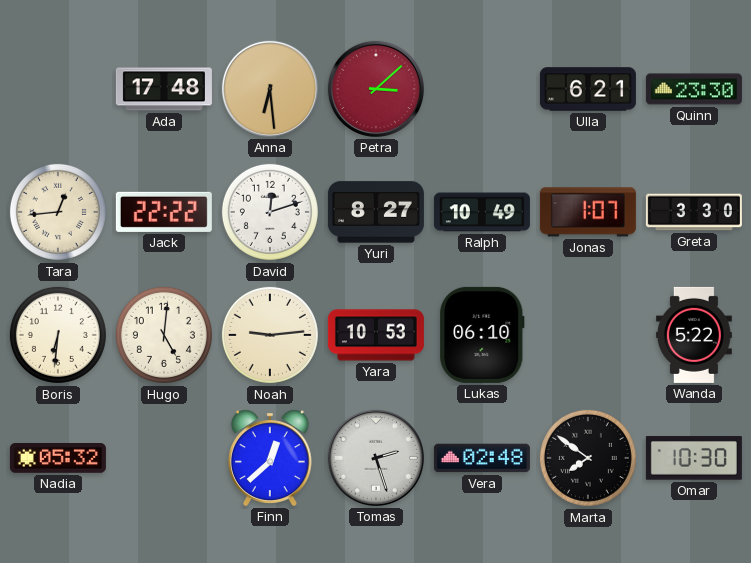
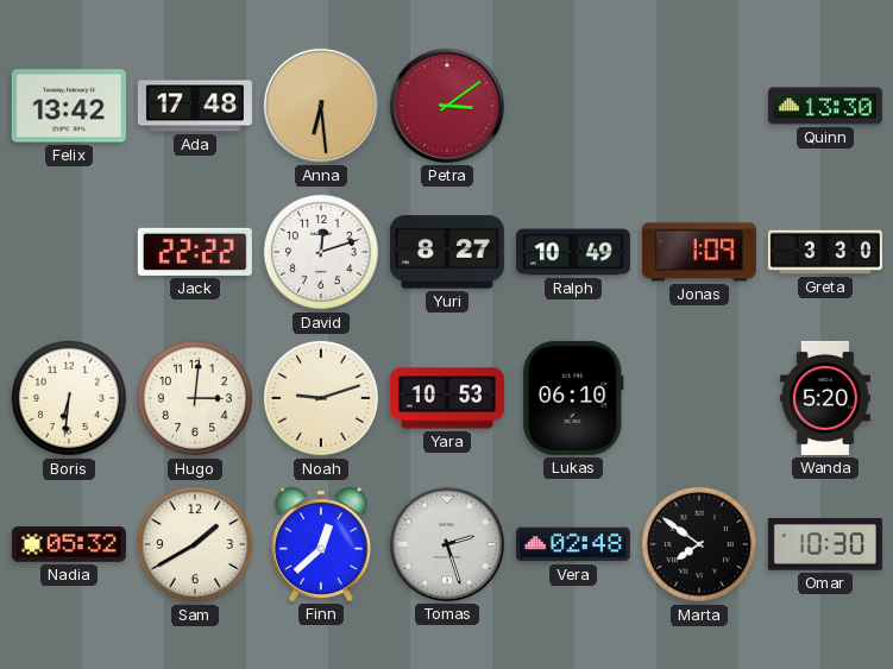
Felix: none -> 13:42
Petra: 3:08 -> 3:09
Ulla: 6:21 -> none
Quinn: 23:30 -> 13:30
Tara: 12:44 -> none
Jonas: 1:07 -> 1:09
Hugo: 5:01 -> 3:01
Noah: 9:14 -> 9:12
Wanda: 5:22 -> 5:20
Sam: none -> 1:40
